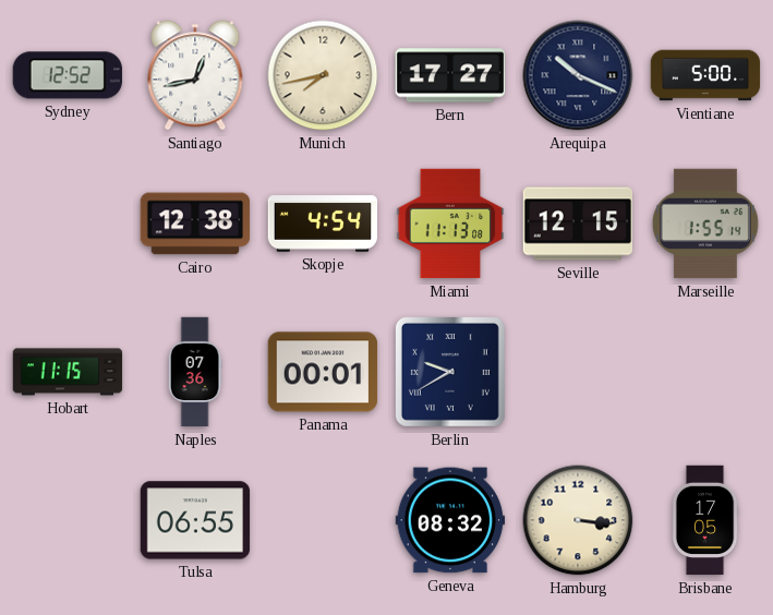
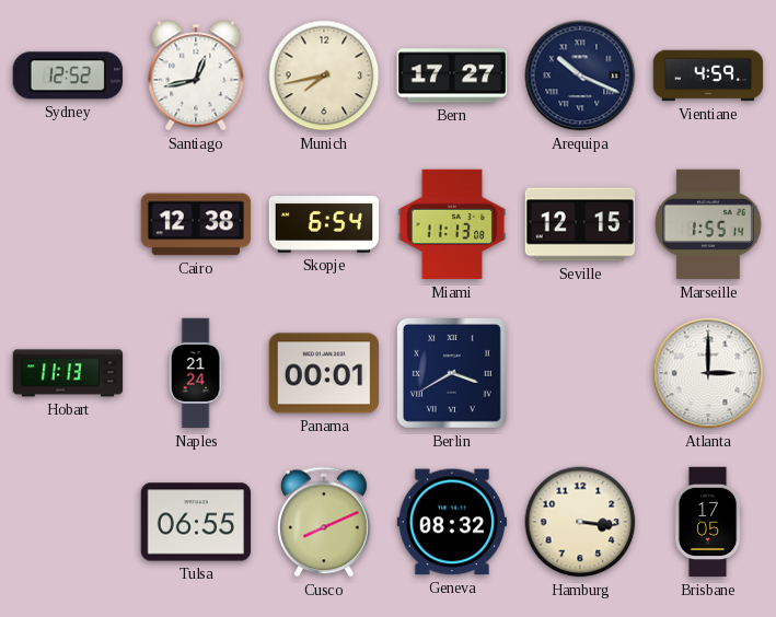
Vientiane: 5:00 -> 4:59
Skopje: 4:54 -> 6:54
Hobart: 11:15 -> 11:13
Naples: 07:36 -> 21:24
Berlin: 9:40 -> 3:40
Atlanta: none -> 3:00
Cusco: none -> 8:11
